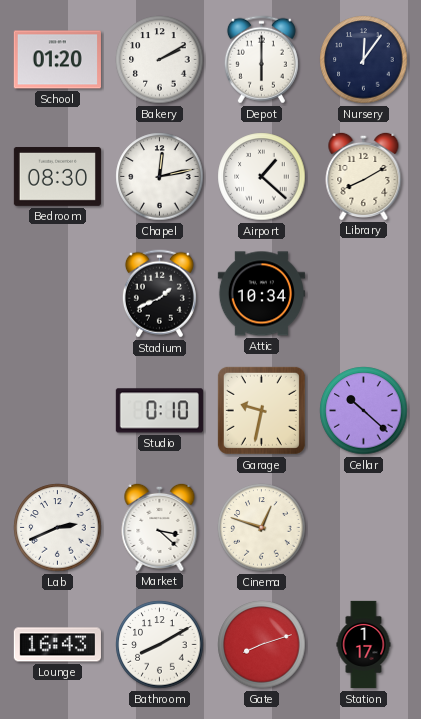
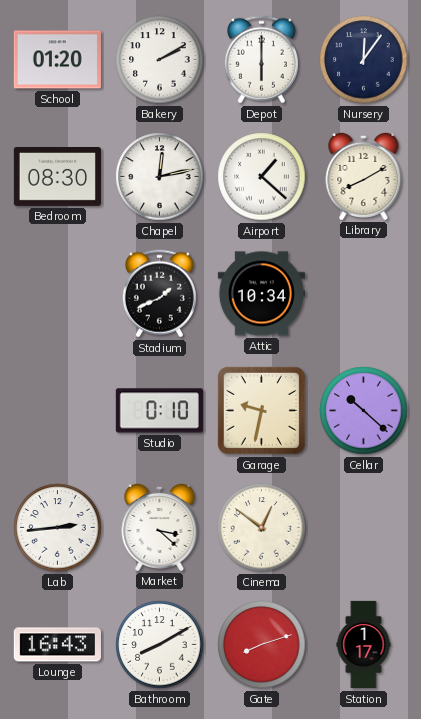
Lab: 2:41 -> 2:44
Cinema: 12:48 -> 12:51
